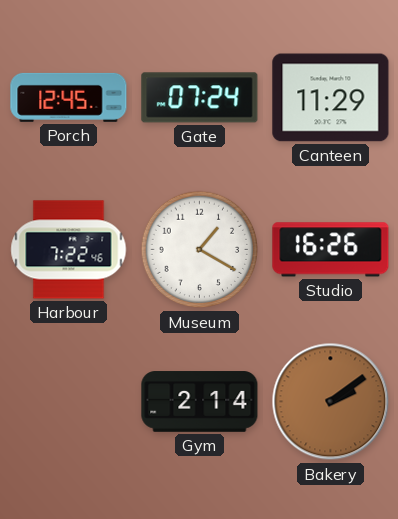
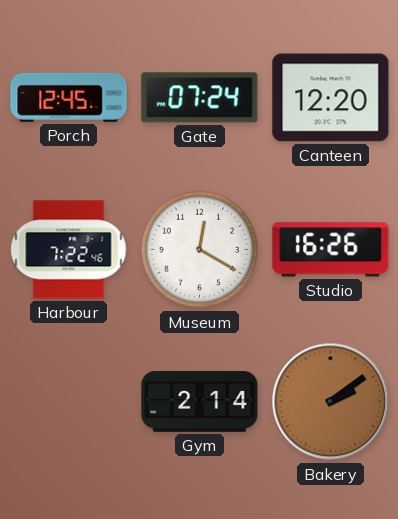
Canteen: 11:29 -> 12:20
Museum: 1:20 -> 12:20
